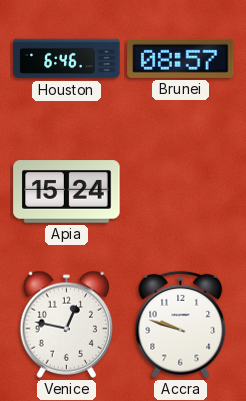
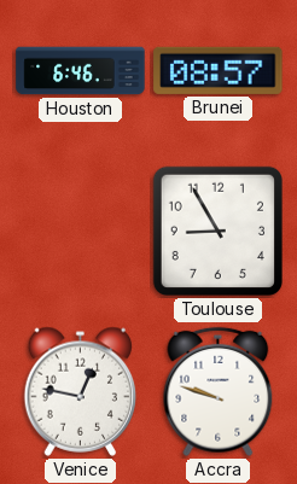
Apia: 15:24 -> none
Toulouse: none -> 8:55
